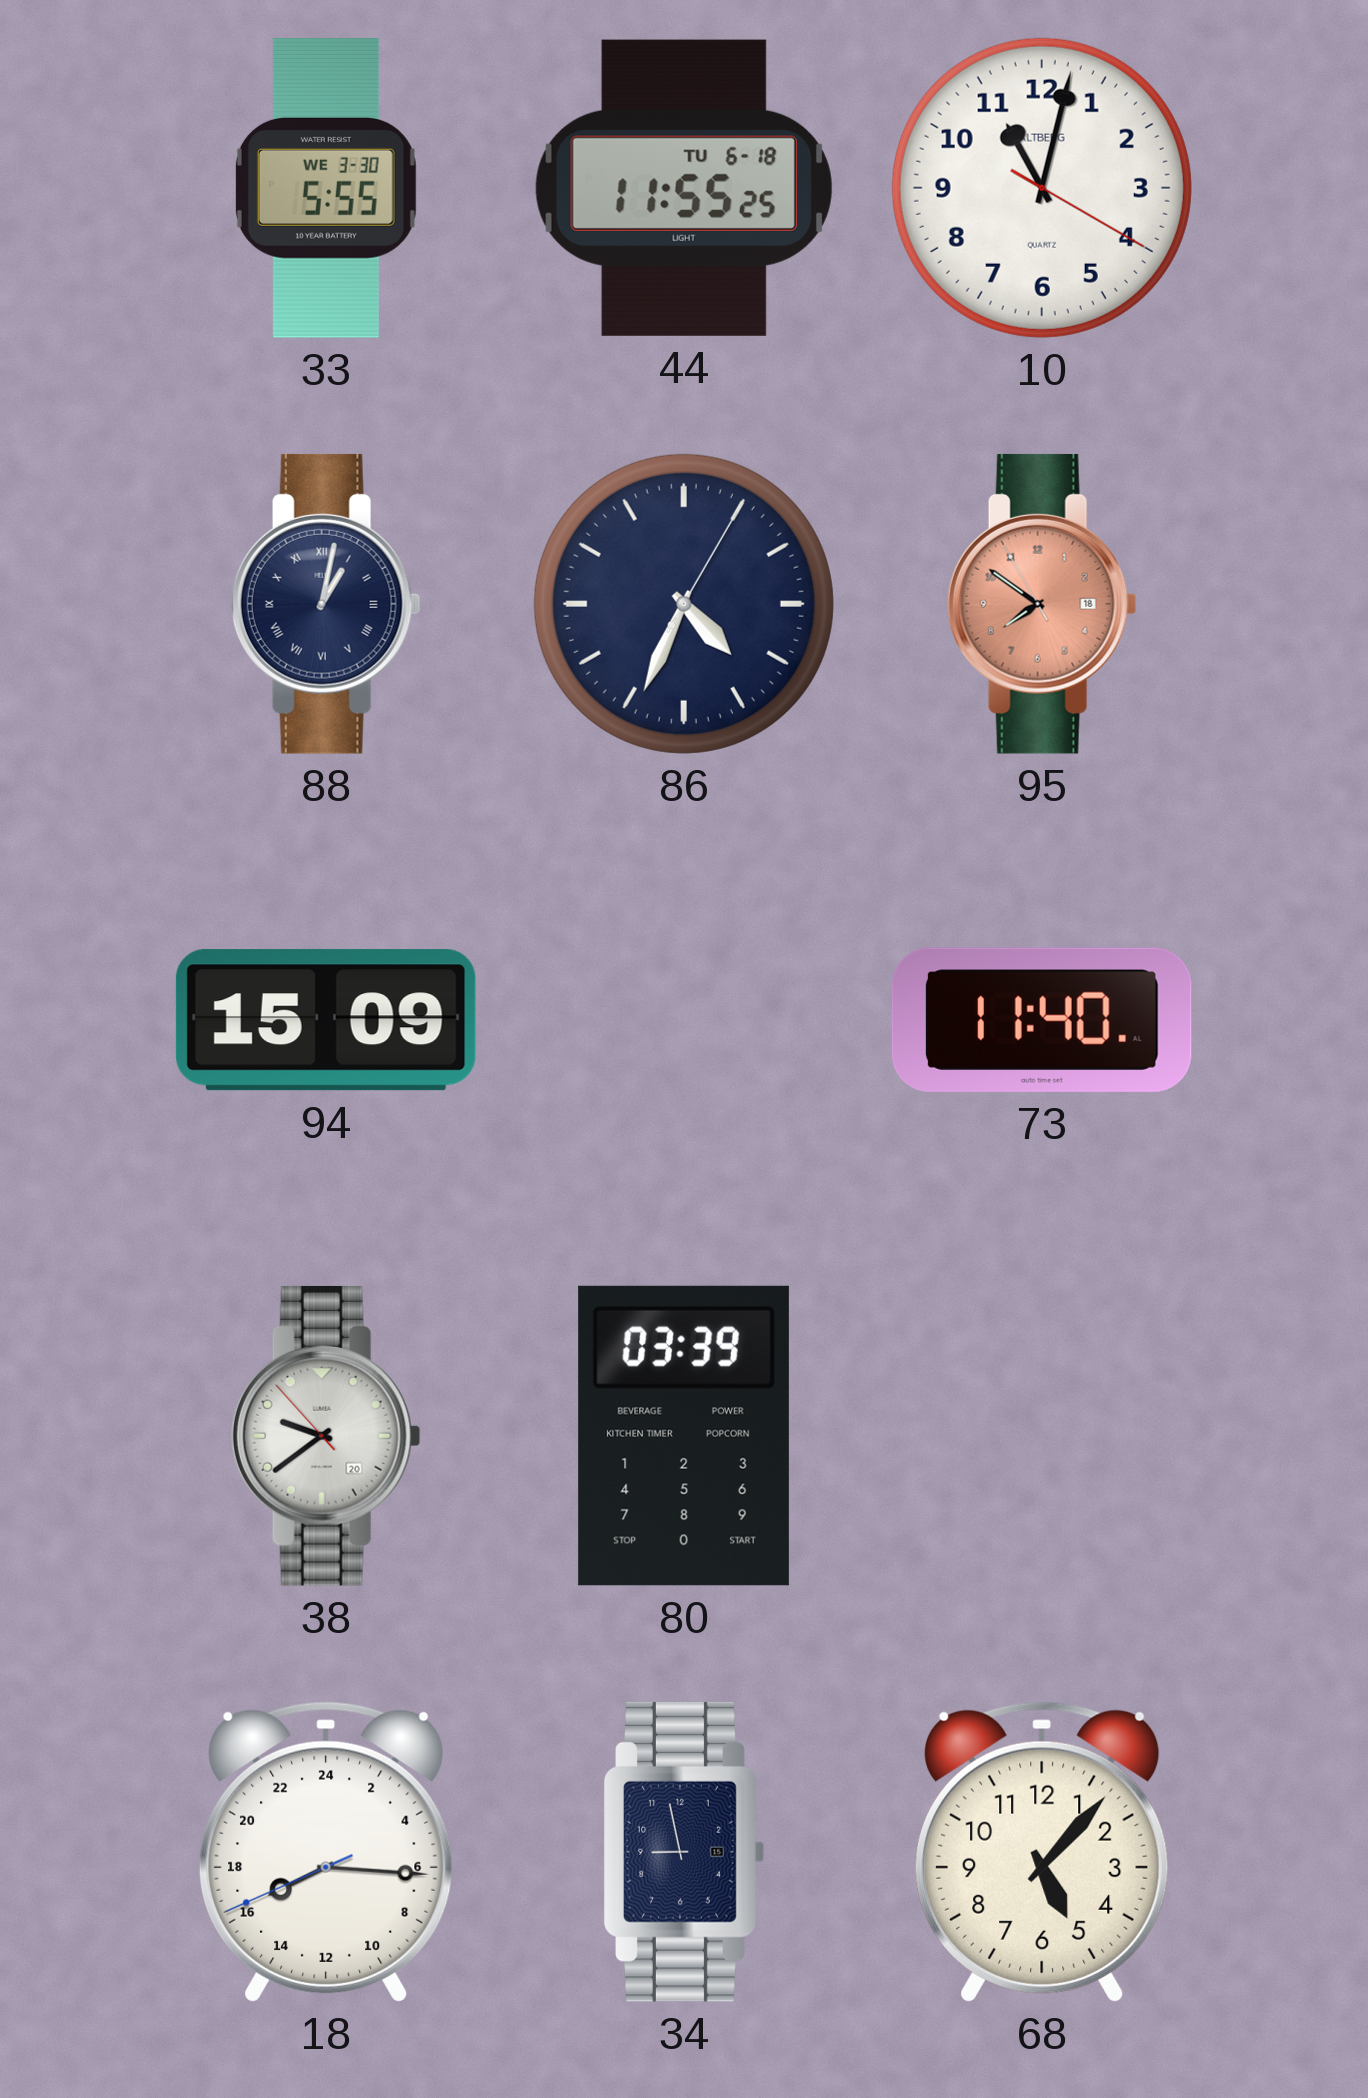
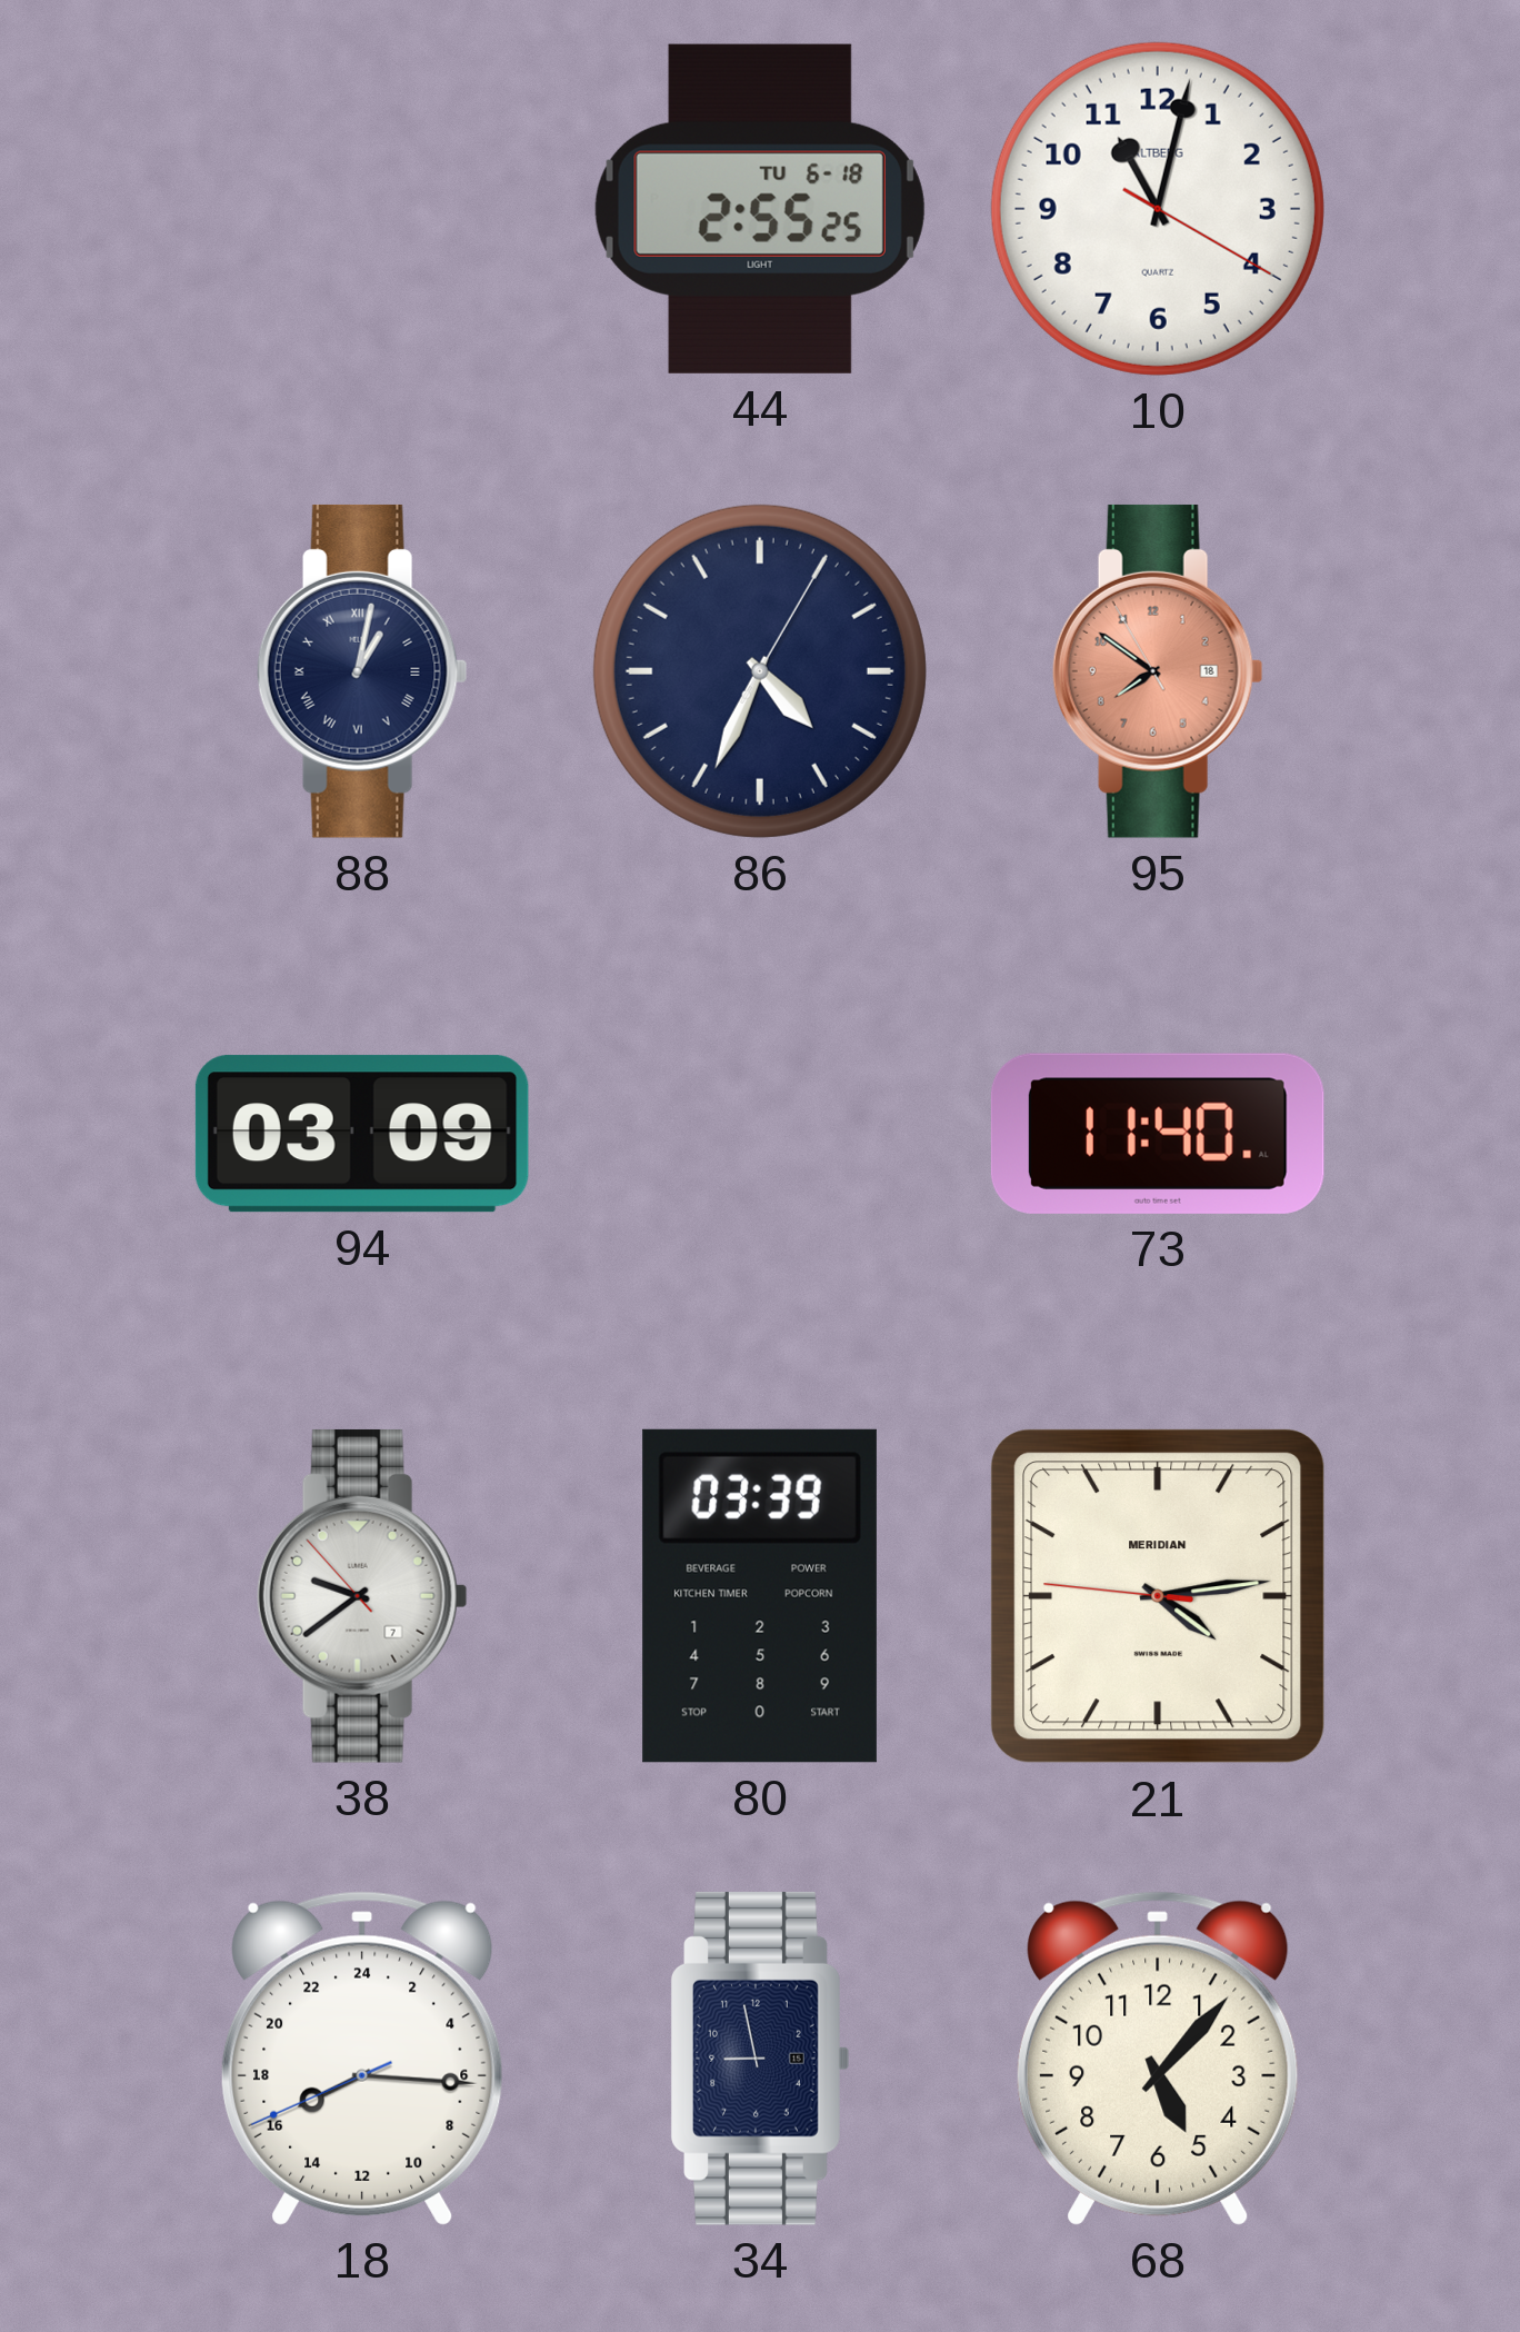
33: 5:55 -> none
44: 11:55 -> 2:55
94: 15:09 -> 03:09
38 date: 20 -> 7
21: none -> 4:13
